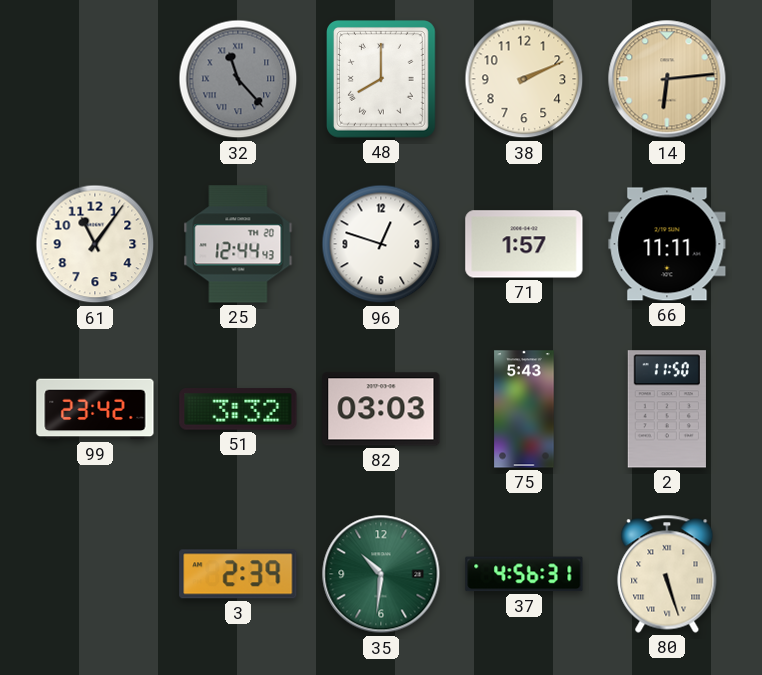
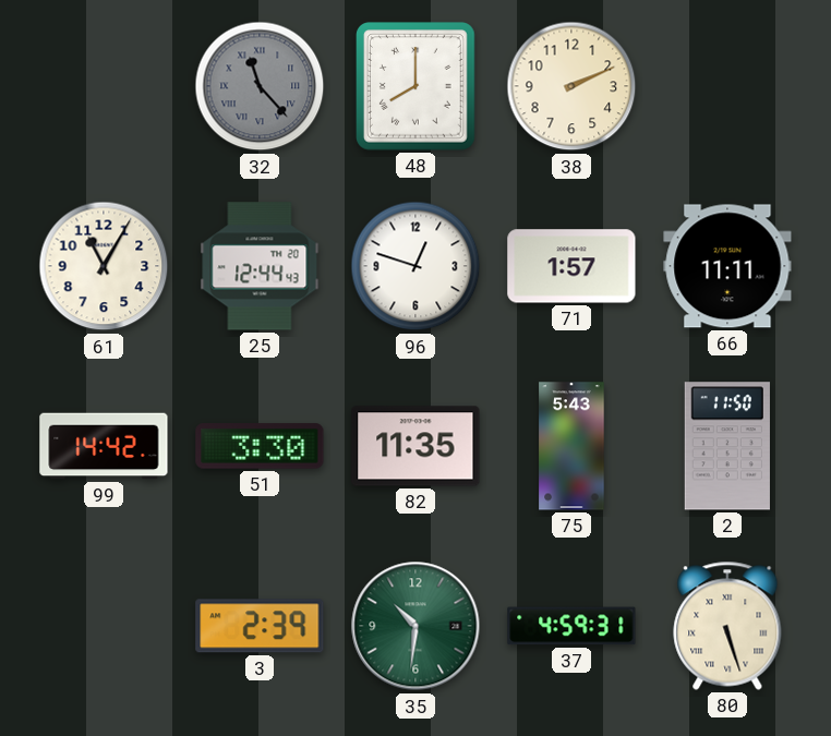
14: 6:14 -> none
61: 11:06 -> 11:05
99: 23:42 -> 14:42
51: 3:32 -> 3:30
82: 03:03 -> 11:35
37: 4:56 -> 4:59
